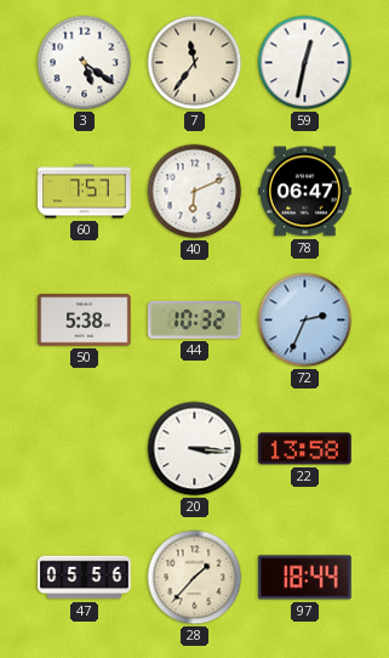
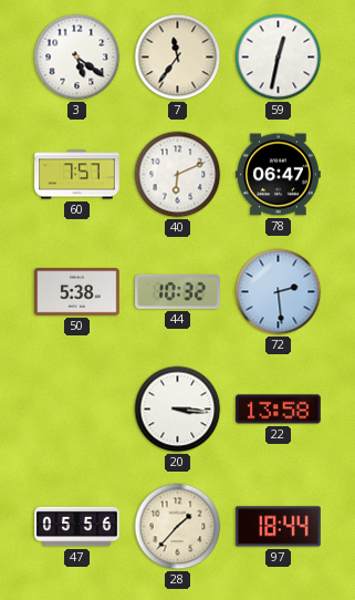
72: 2:34 -> 2:29
